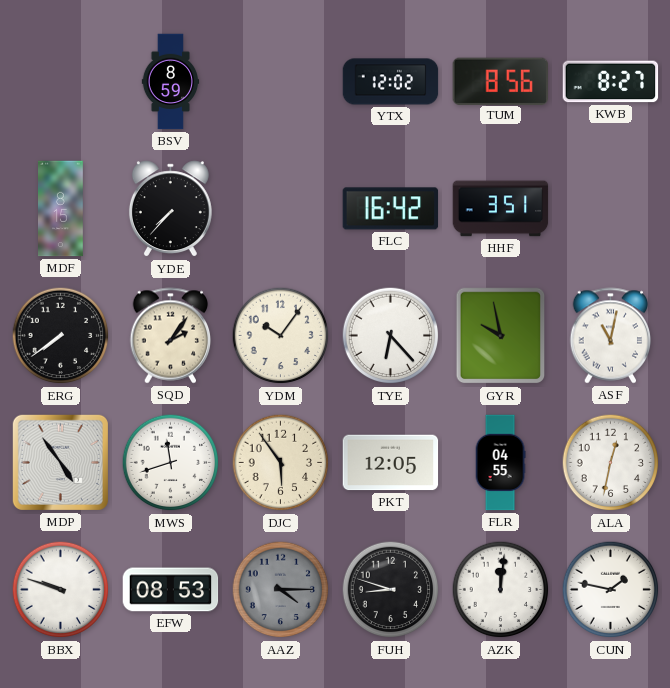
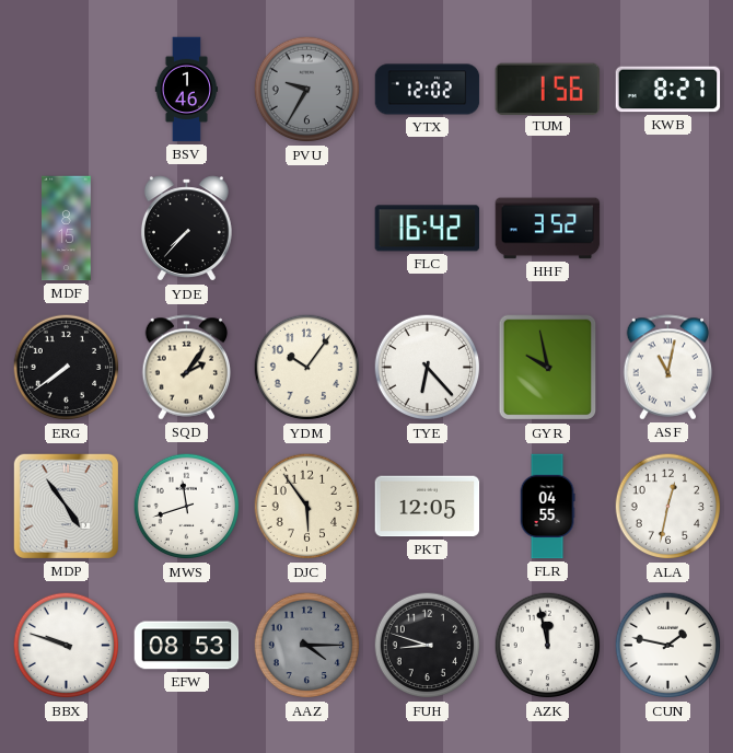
BSV: 8:59 -> 1:46
PVU: none -> 9:35
TUM: 8:56 -> 1:56
HHF: 3:51 -> 3:52
AZK: 12:01 -> 11:58
